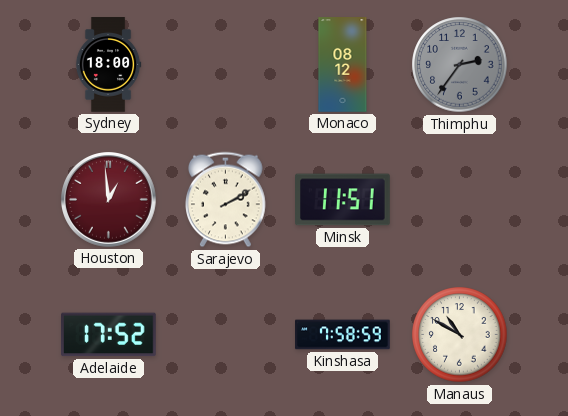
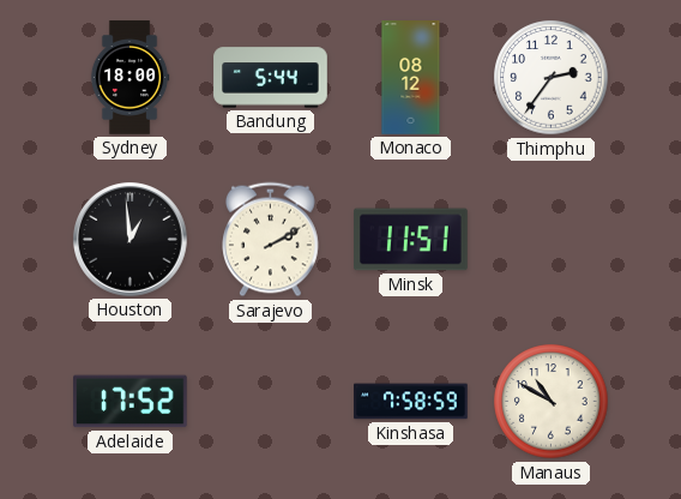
Bandung: none -> 5:44
Thimphu dial: grey -> white
Houston dial: burgundy -> black
